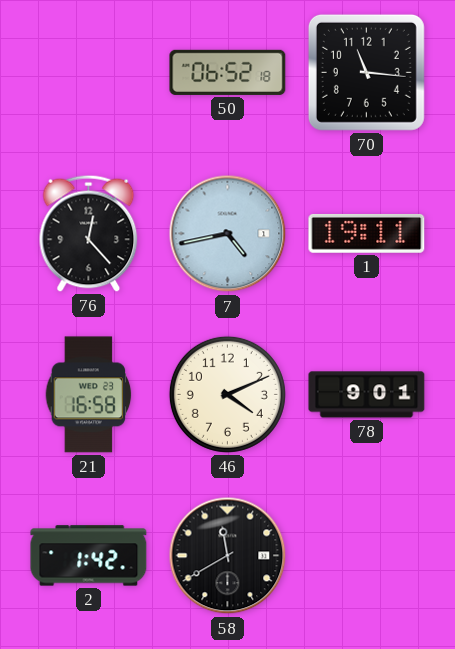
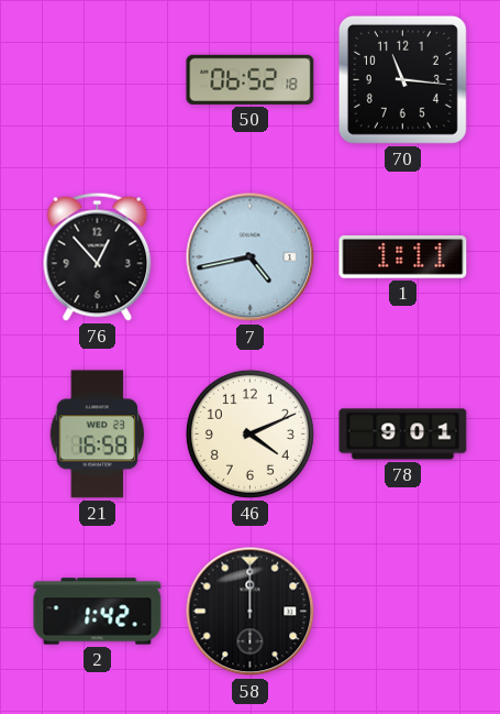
76: 12:23 -> 12:53
1: 19:11 -> 1:11
58: 11:40 -> 12:00
